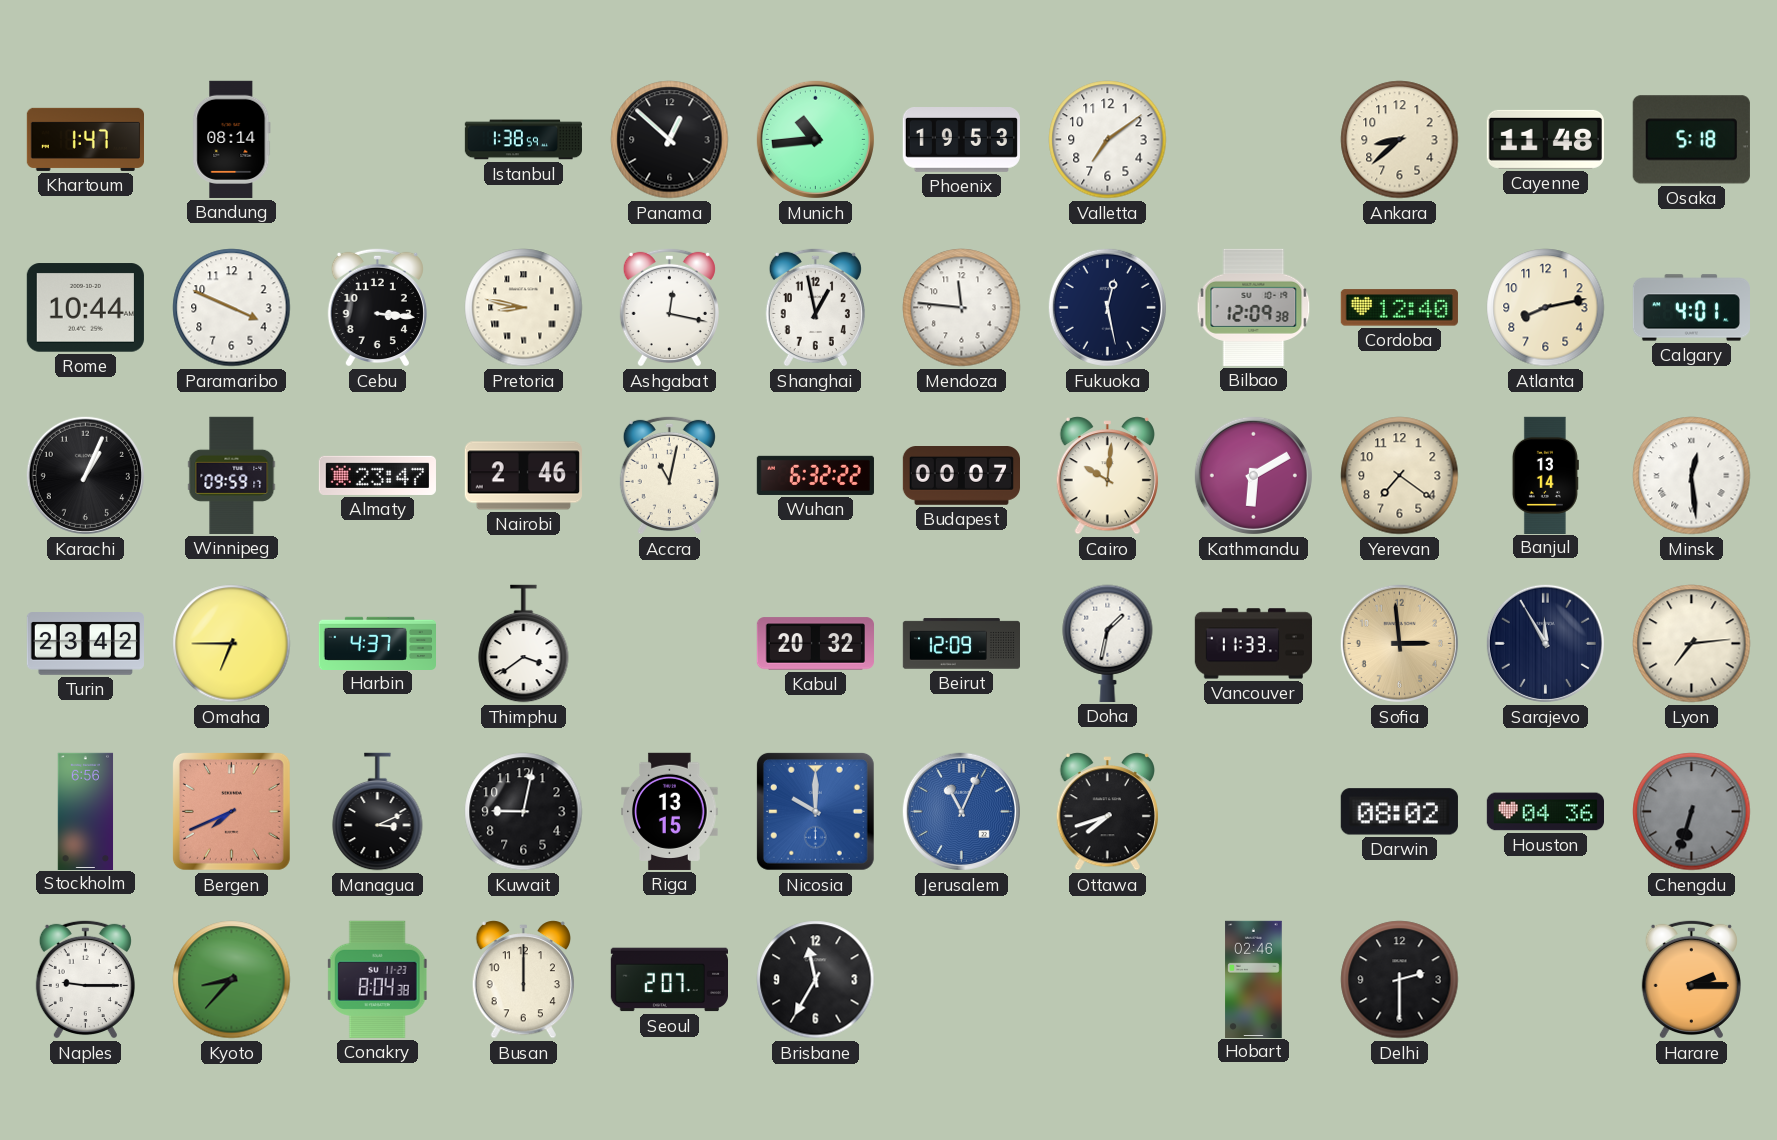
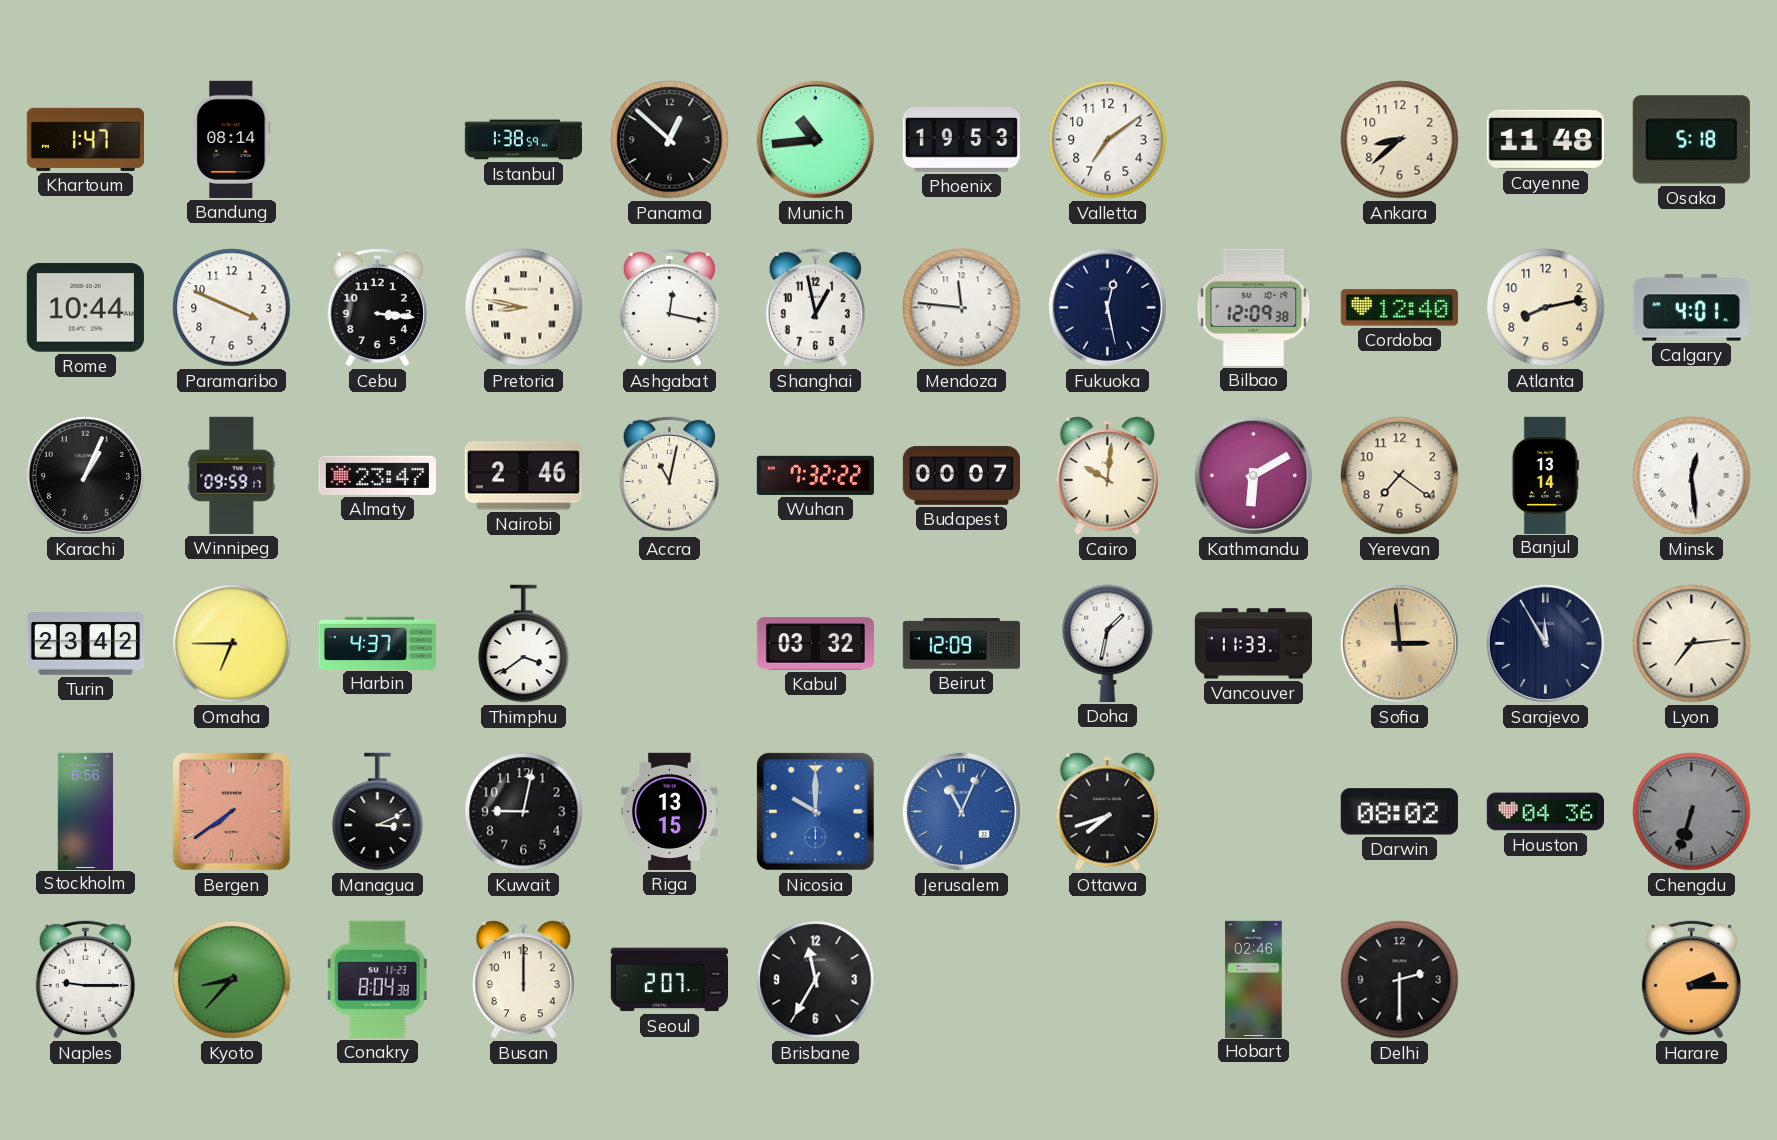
Wuhan: 6:32 -> 7:32
Kabul: 20:32 -> 03:32
Bergen: 7:41 -> 7:39
